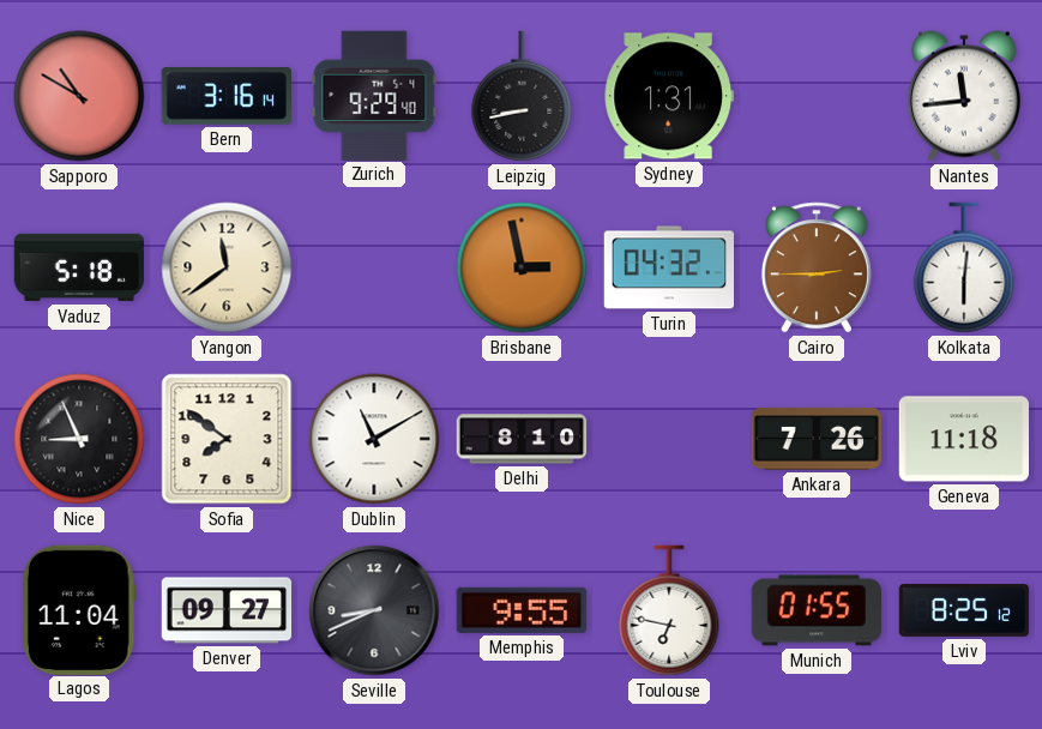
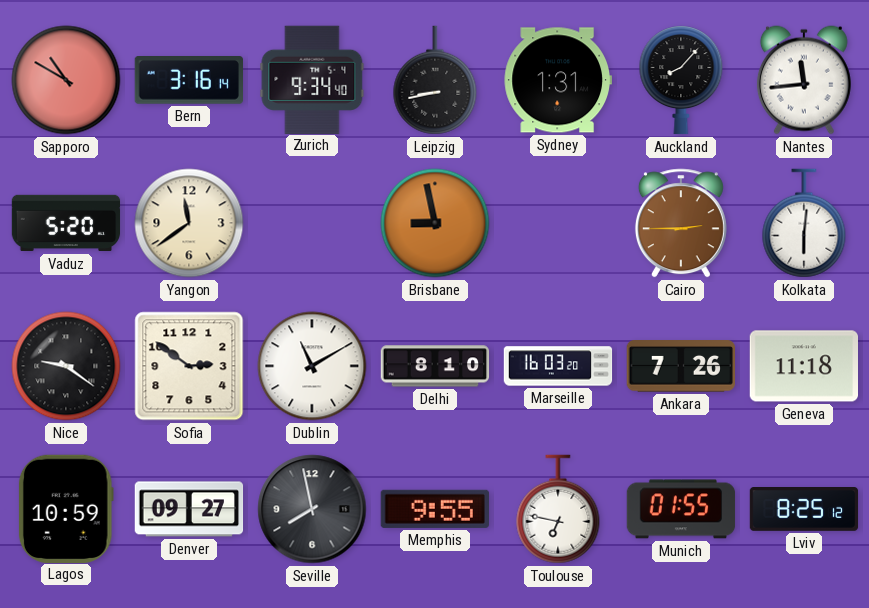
Zurich: 9:29 -> 9:34
Auckland: none -> 8:07
Vaduz: 5:18 -> 5:20
Brisbane: 2:58 -> 8:58
Turin: 04:32 -> none
Nice: 8:56 -> 9:21
Sofia: 7:51 -> 2:51
Marseille: none -> 16:03
Lagos: 11:04 -> 10:59
Seville: 8:41 -> 7:58
